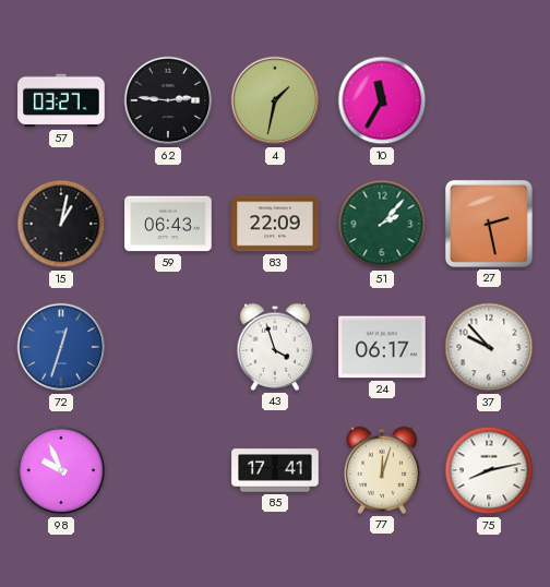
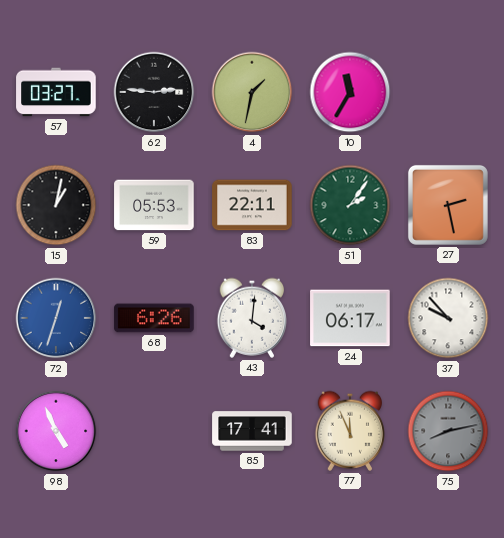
59: 06:43 -> 05:53
83: 22:09 -> 22:11
51: 2:07 -> 2:06
68: none -> 6:26
43: 3:57 -> 4:01
98: 9:56 -> 4:56
77: 12:03 -> 11:56
75 dial: white -> grey
